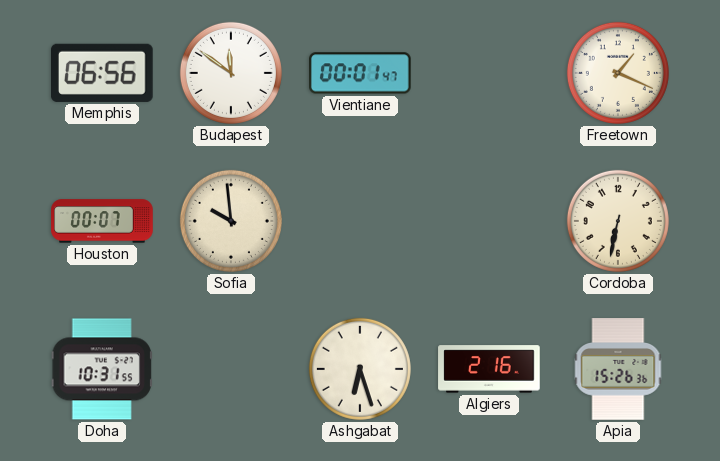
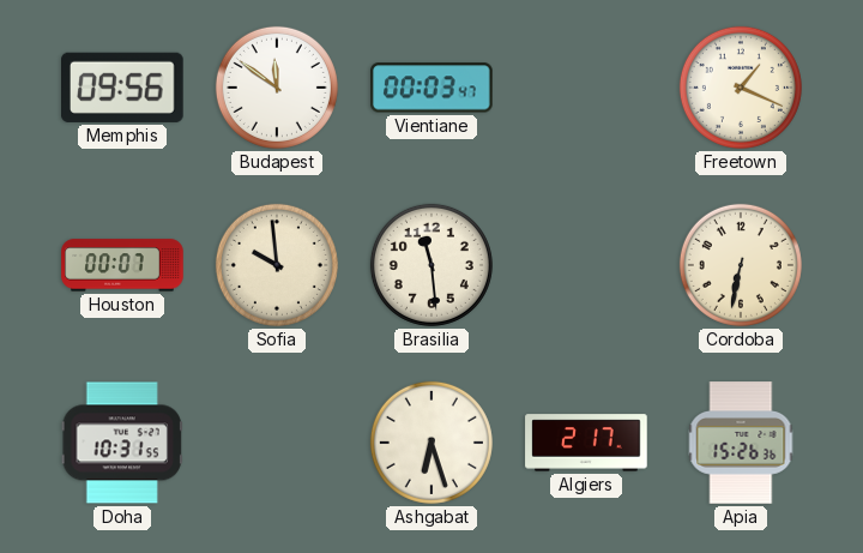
Memphis: 06:56 -> 09:56
Vientiane: 00:01 -> 00:03
Brasilia: none -> 11:29
Algiers: 2:16 -> 2:17
